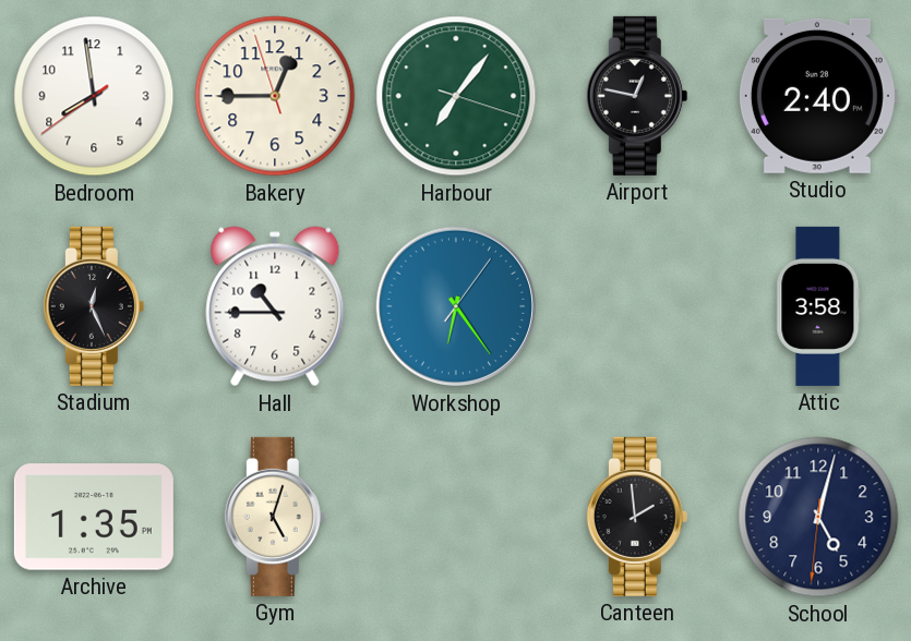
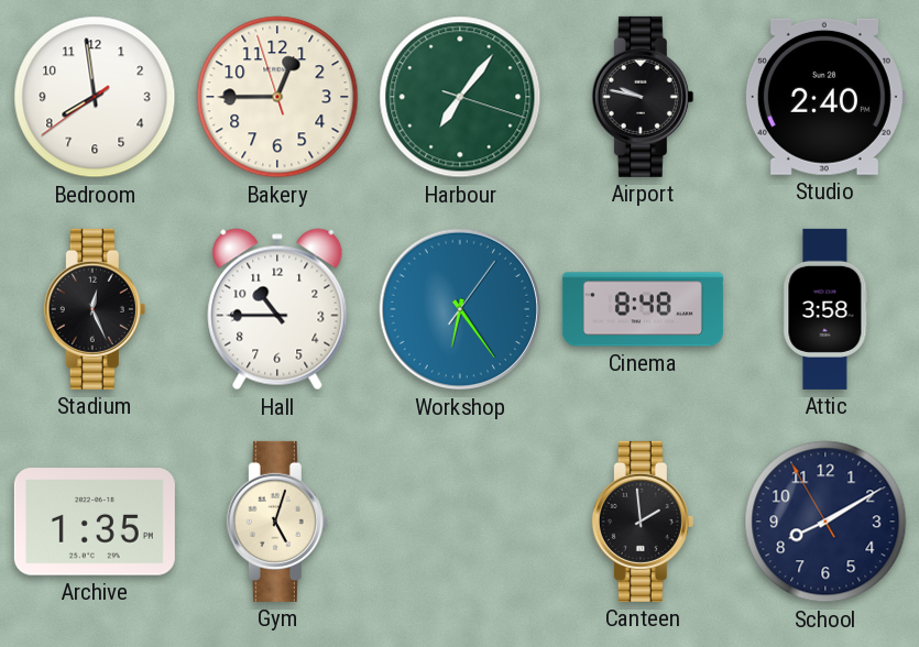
Airport: 12:47 -> 9:47
Cinema: none -> 8:48
School: 5:02 -> 8:09
